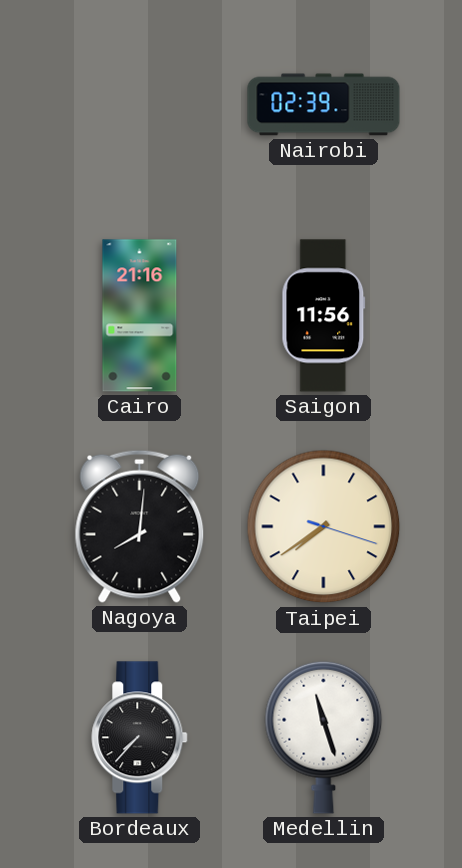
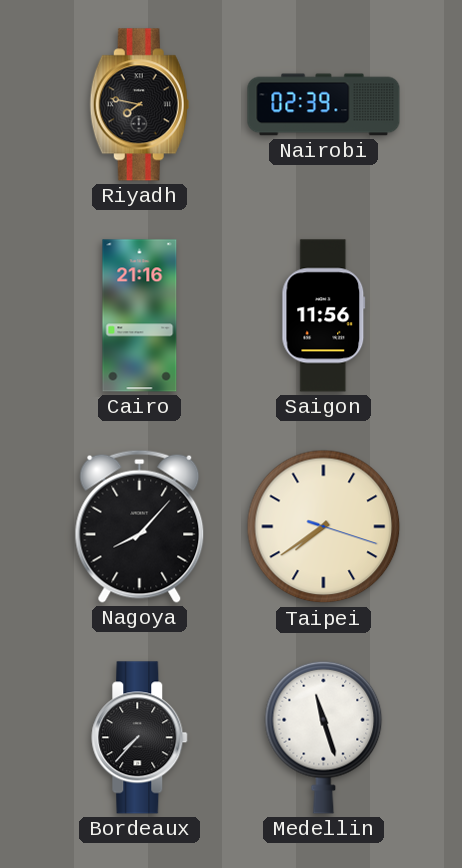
Riyadh: none -> 7:47
Nagoya: 8:01 -> 8:07
